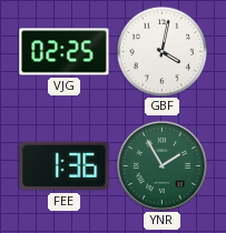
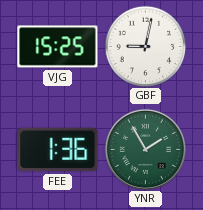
VJG: 02:25 -> 15:25
GBF: 4:02 -> 9:02
